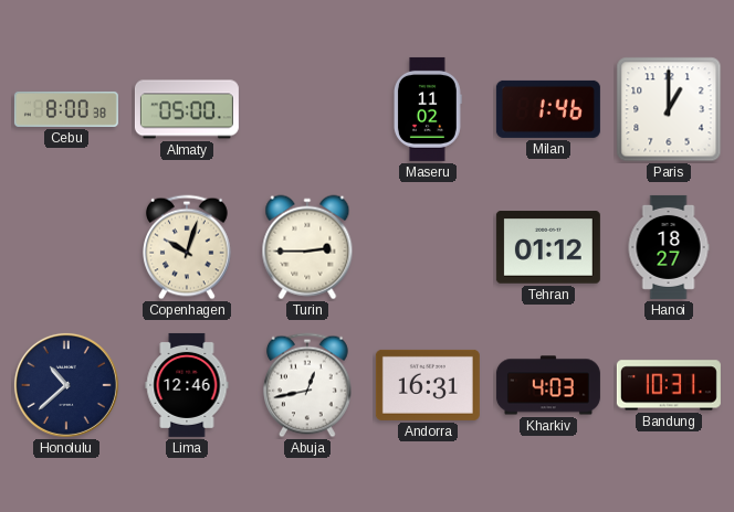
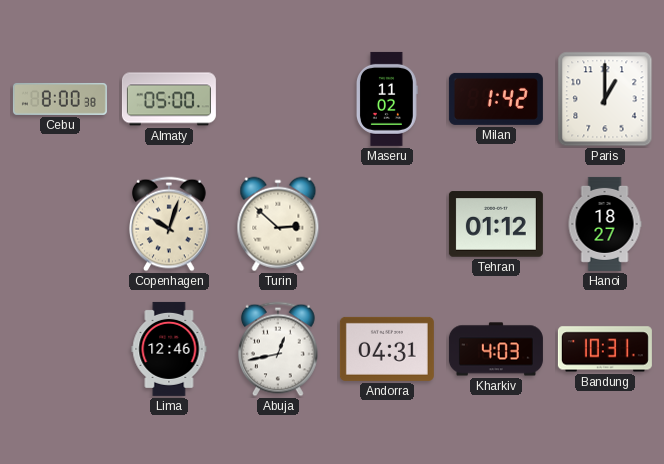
Milan: 1:46 -> 1:42
Turin: 2:45 -> 2:52
Honolulu: 10:38 -> none
Andorra: 16:31 -> 04:31
